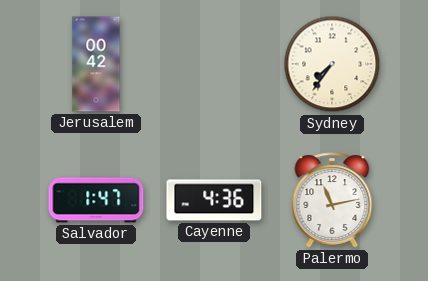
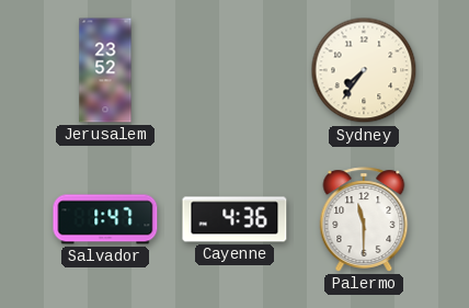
Jerusalem: 00:42 -> 23:52
Palermo: 11:13 -> 11:30
